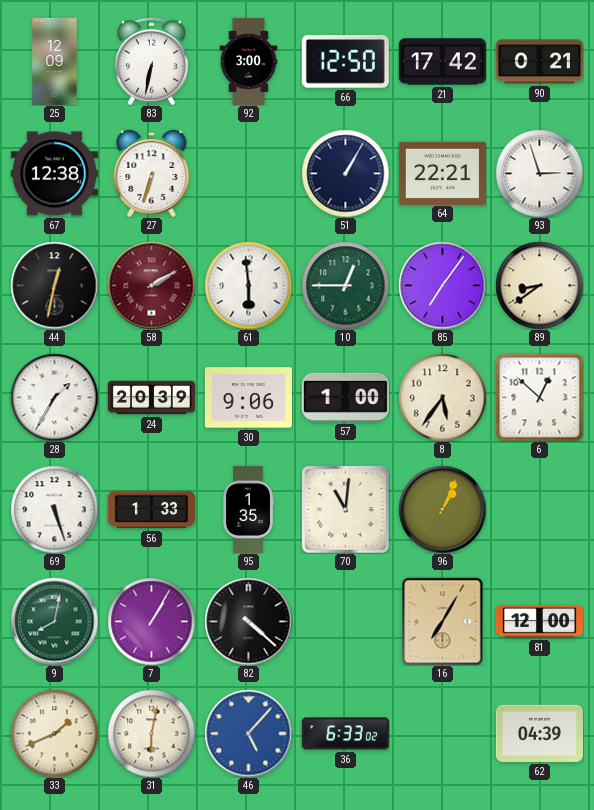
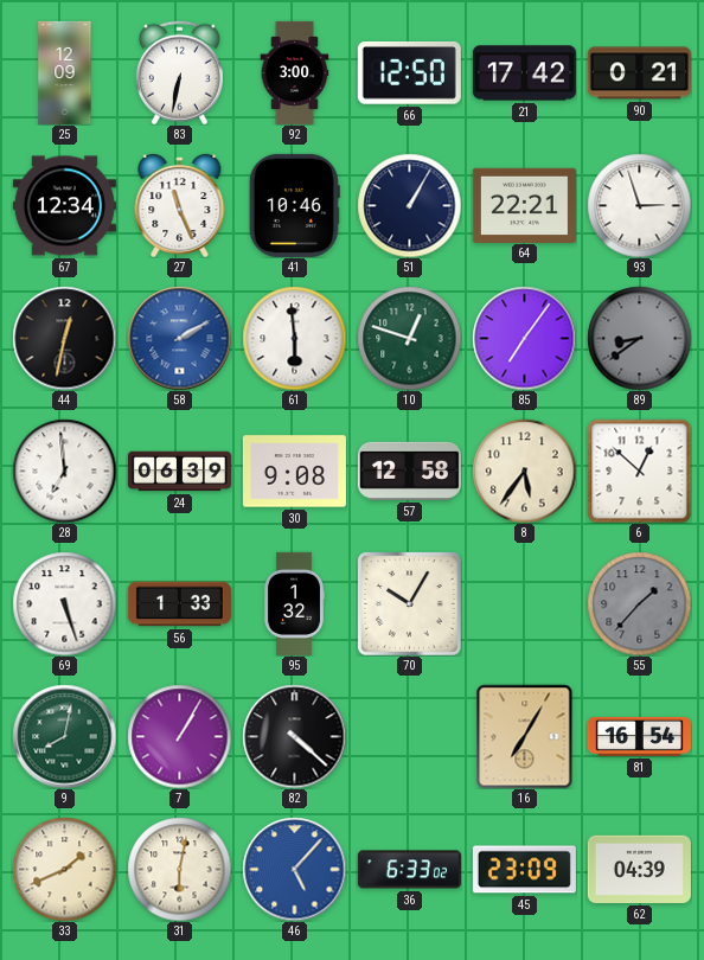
67: 12:38 -> 12:34
27: 6:33 -> 11:26
41: none -> 10:46
58 dial: burgundy -> blue
10: 12:45 -> 12:48
89 dial: cream -> grey
28: 1:35 -> 6:59
24: 20:39 -> 06:39
30: 9:06 -> 9:08
57: 1:00 -> 12:58
95: 1:35 -> 1:32
70: 11:01 -> 10:05
96: 1:04 -> none
55: none -> 1:37
81: 12:00 -> 16:54
45: none -> 23:09
